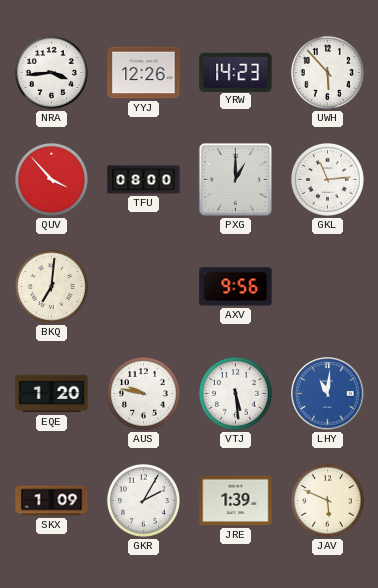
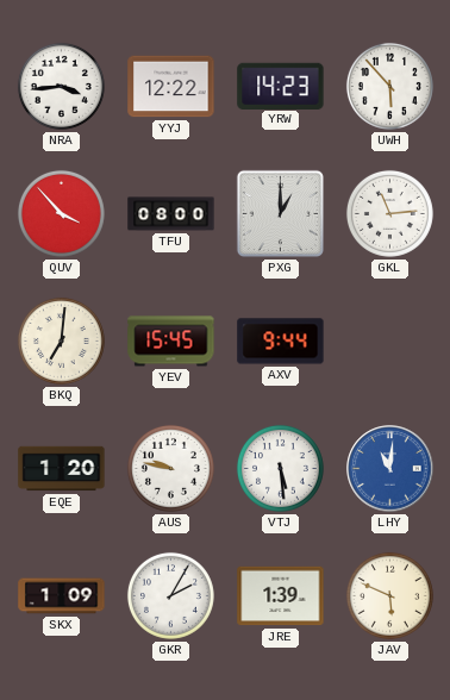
YYJ: 12:26 -> 12:22
YEV: none -> 15:45
AXV: 9:56 -> 9:44
